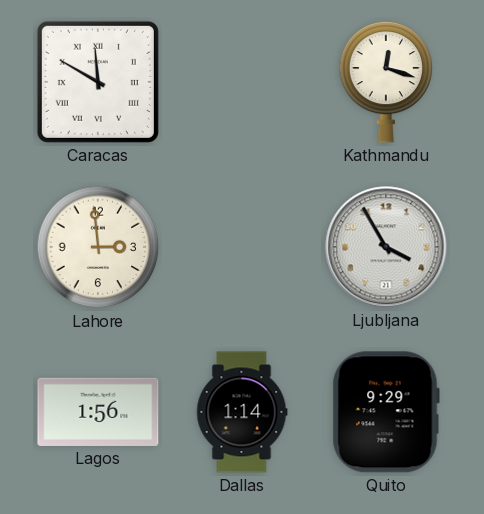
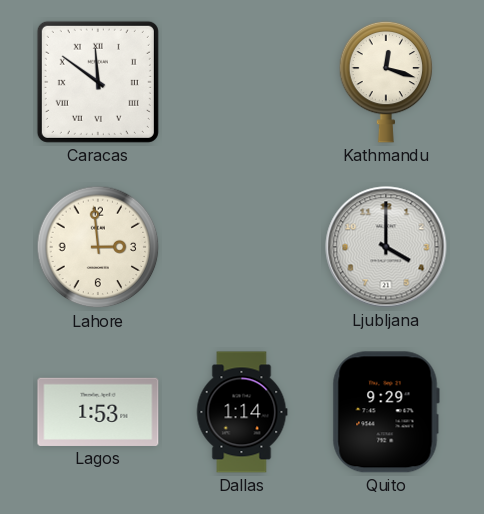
Caracas: 11:50 -> 11:51
Ljubljana: 3:55 -> 4:00
Lagos: 1:56 -> 1:53
